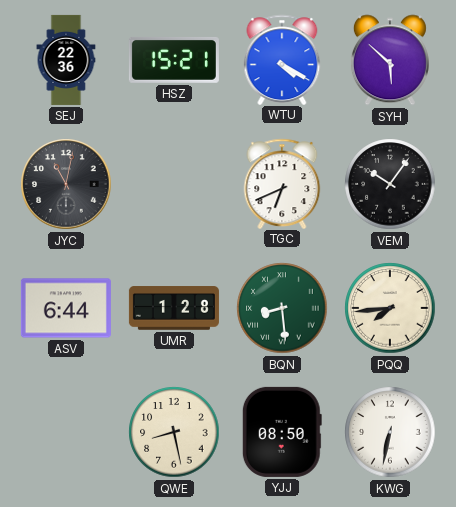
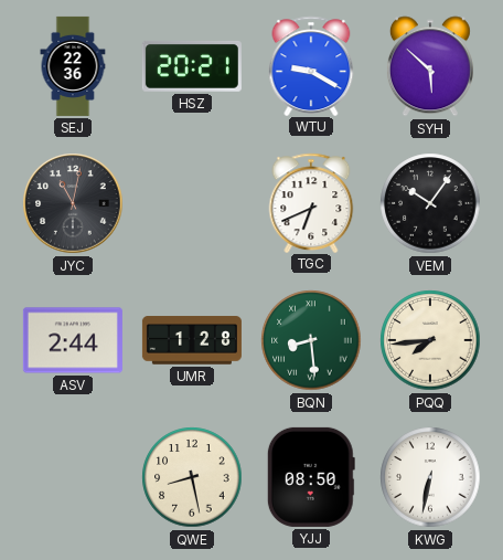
HSZ: 15:21 -> 20:21
WTU: 4:20 -> 9:20
ASV: 6:44 -> 2:44
